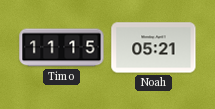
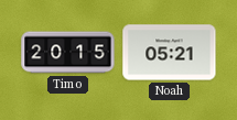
Timo: 11:15 -> 20:15
